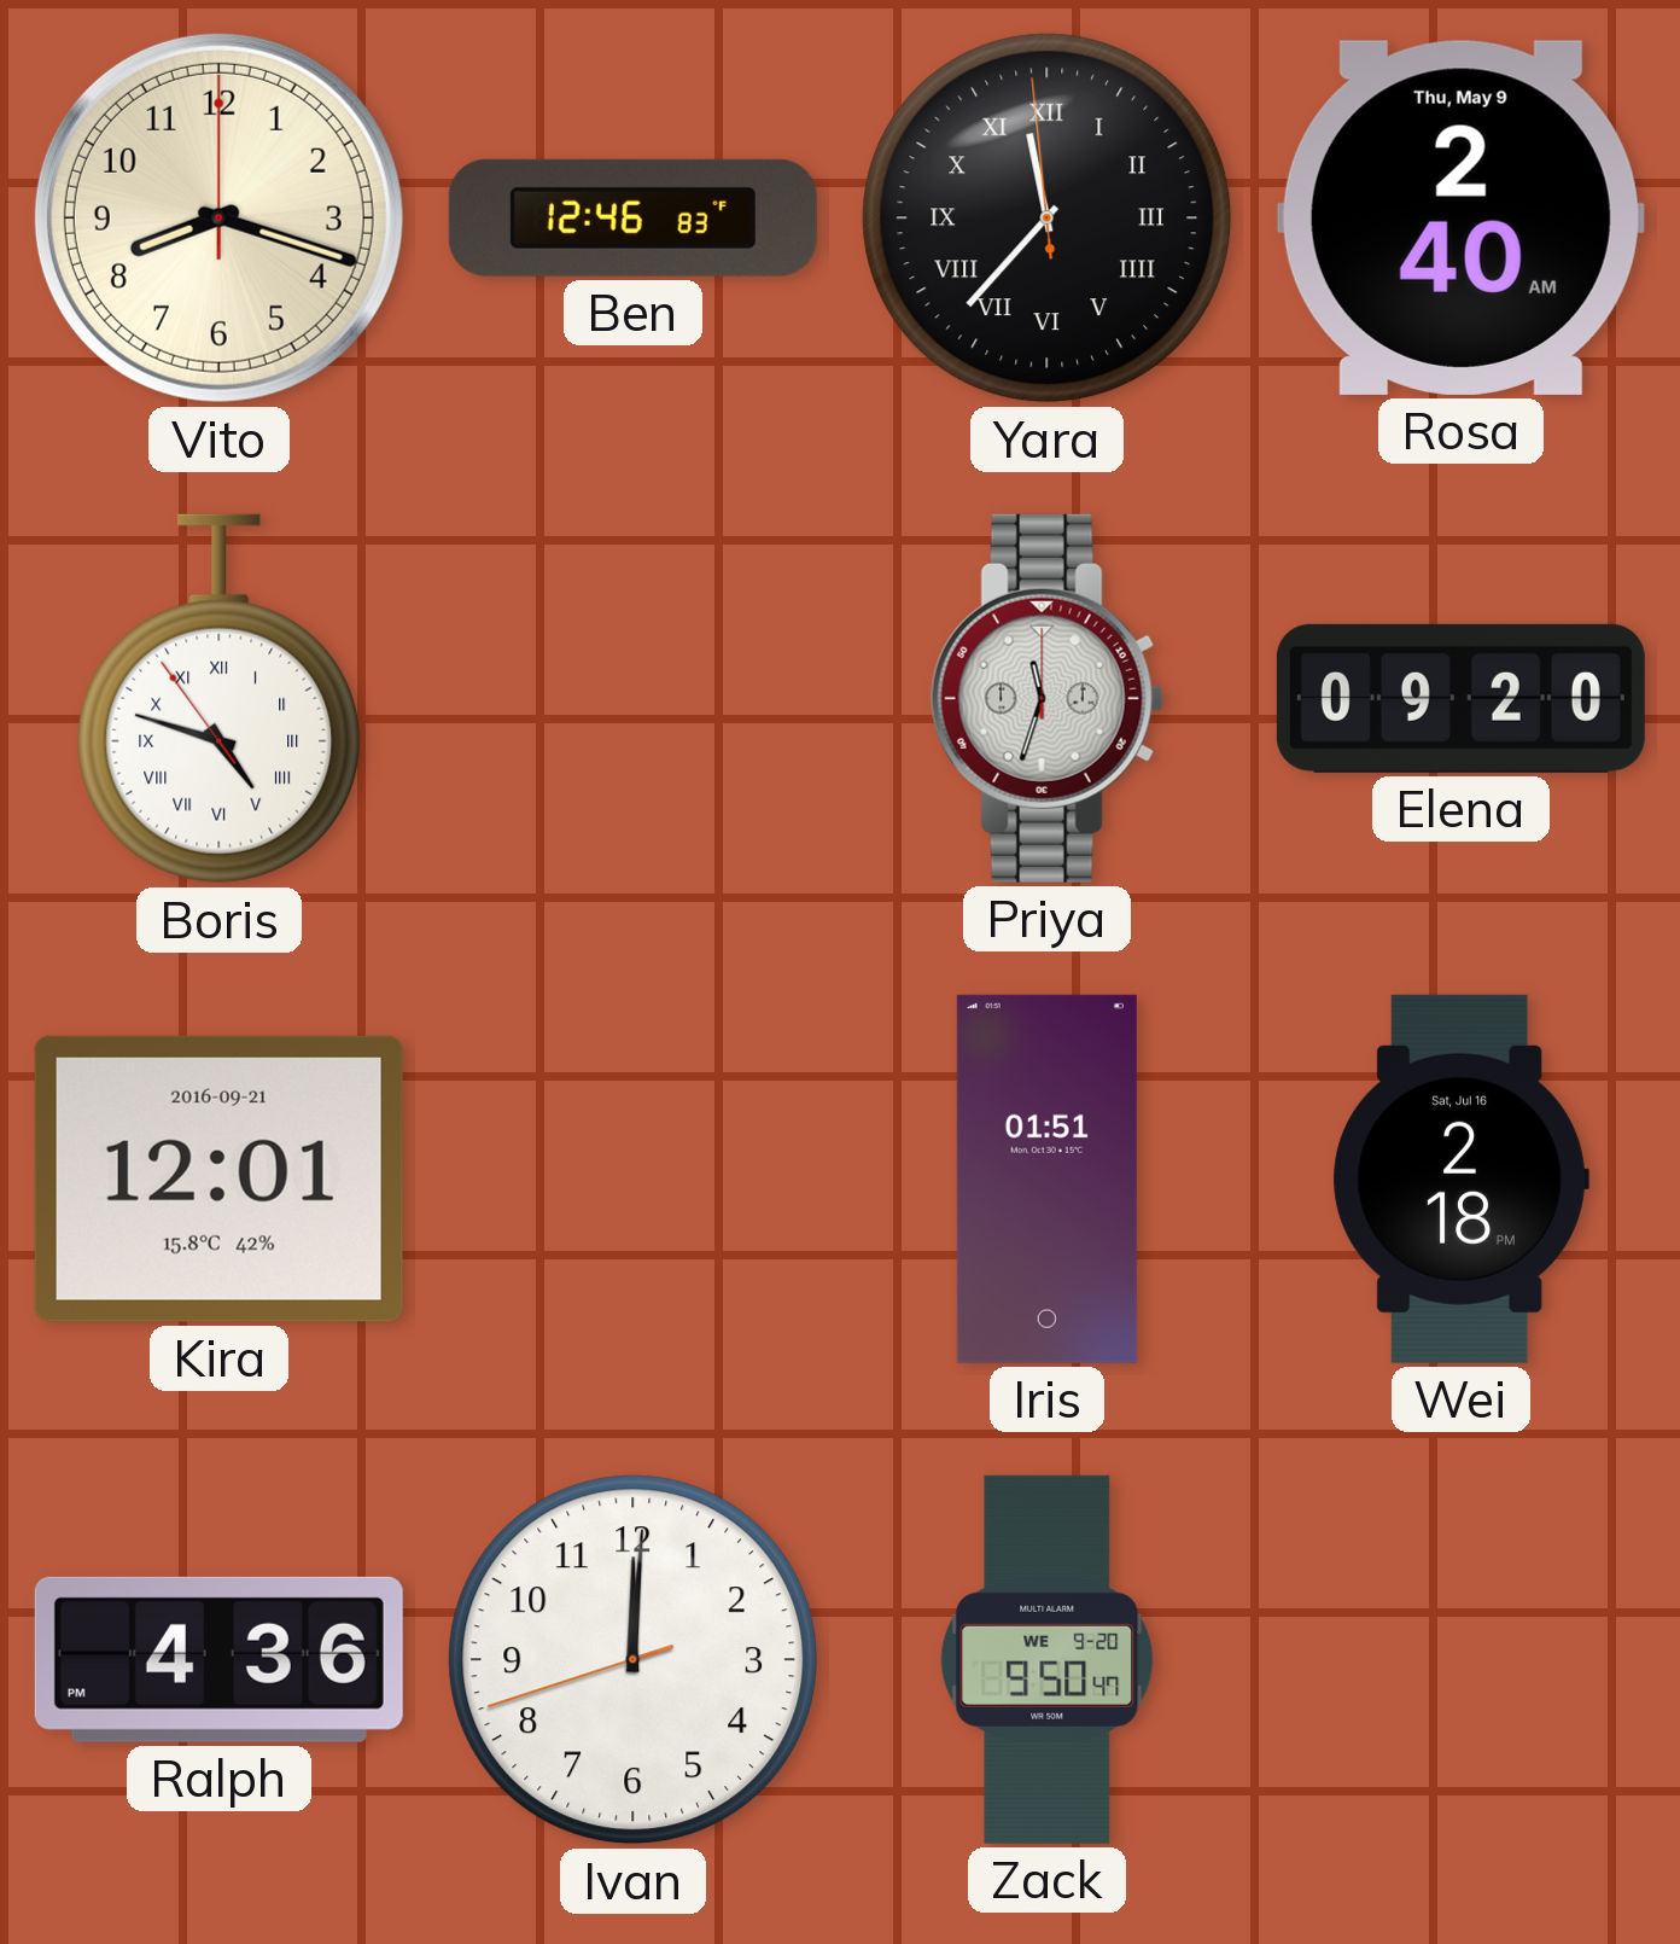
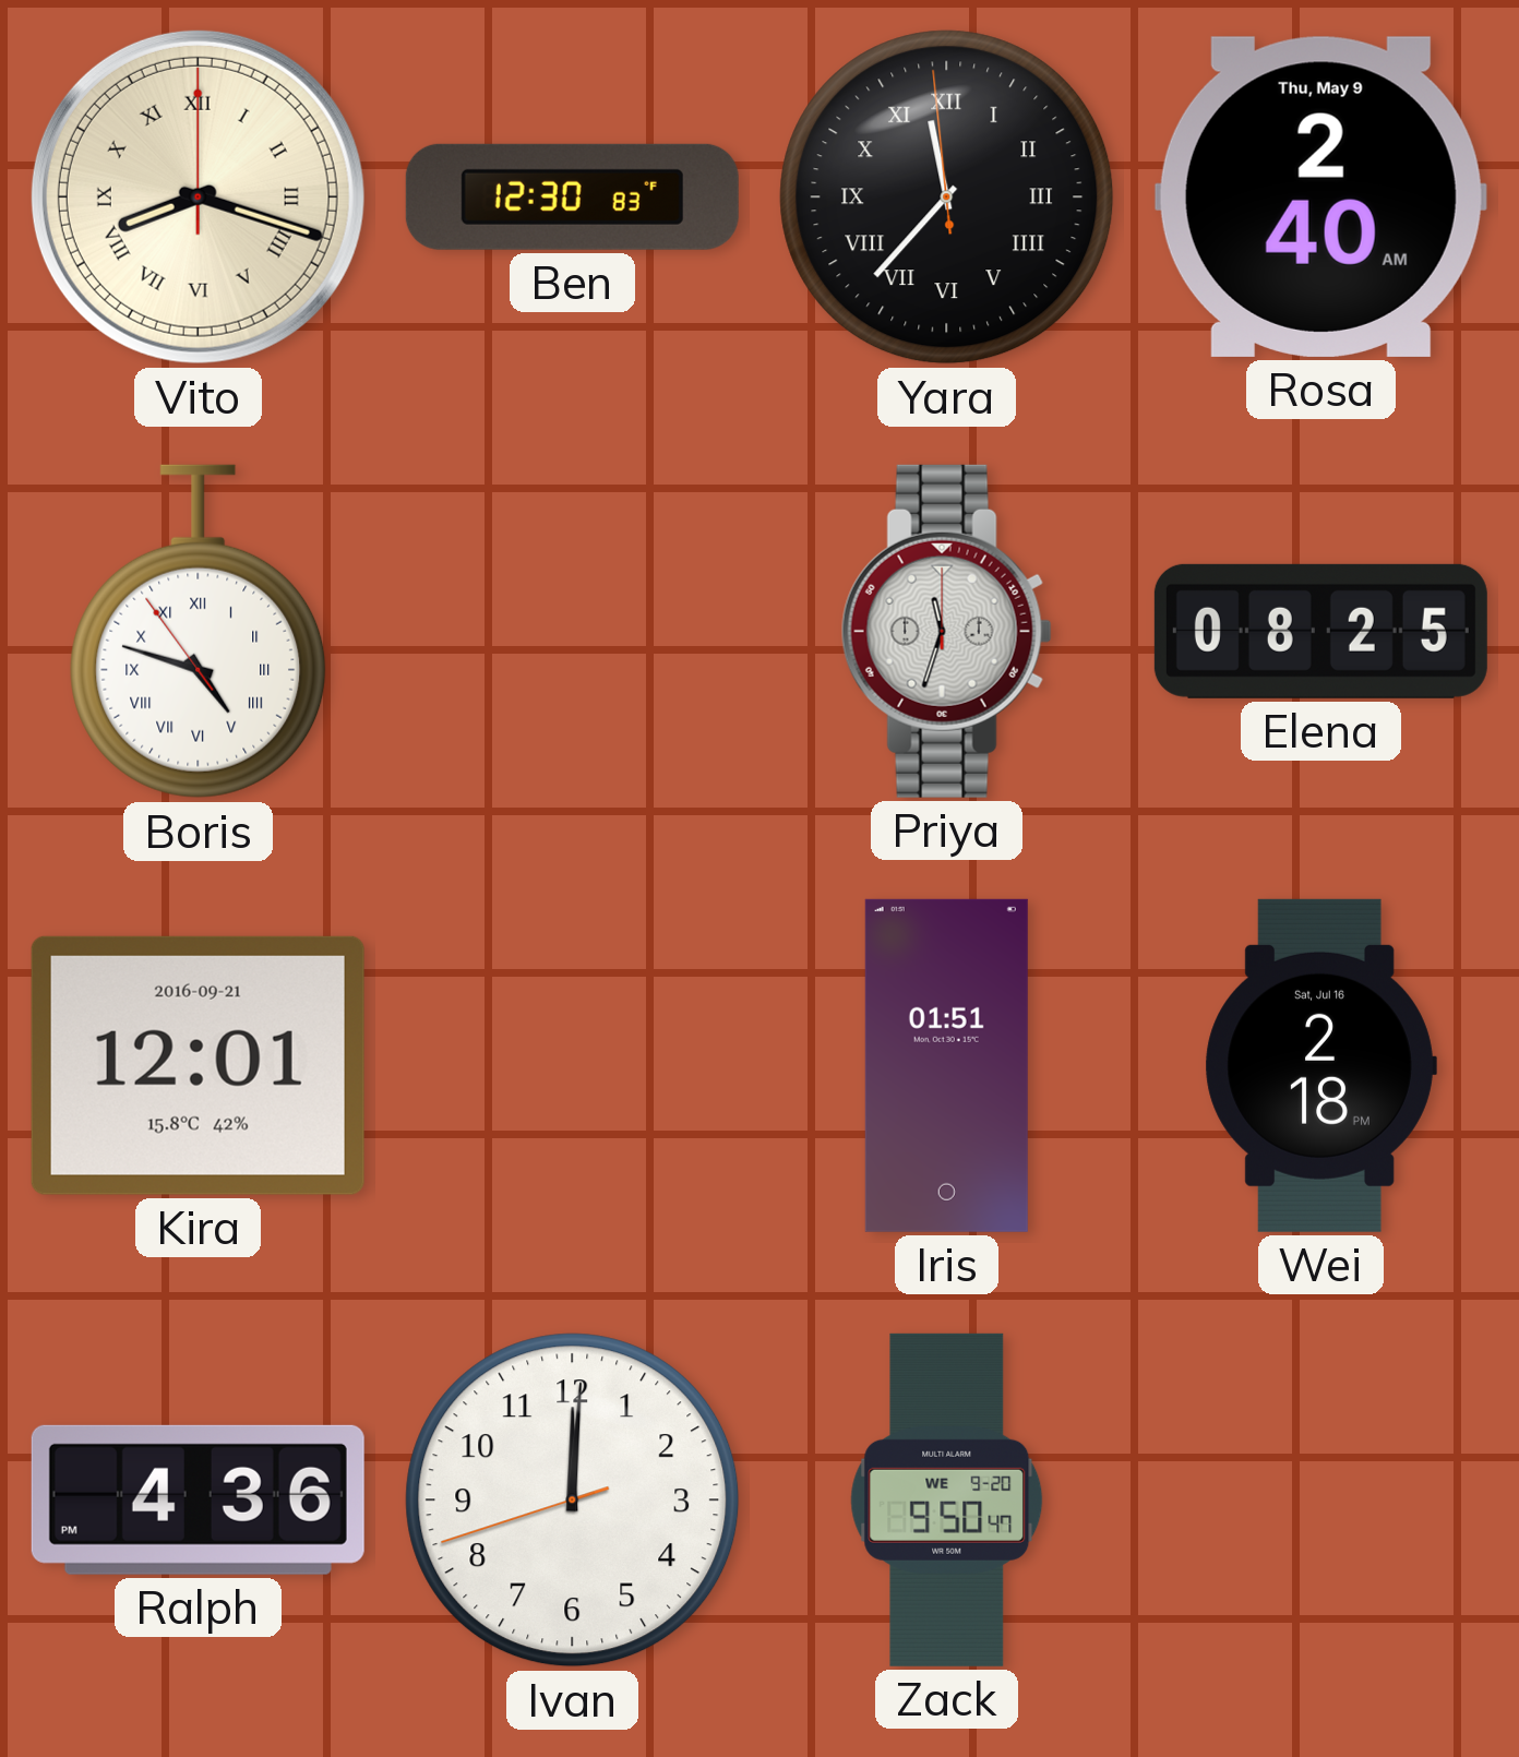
Vito numerals: Arabic -> Roman
Ben: 12:46 -> 12:30
Elena: 09:20 -> 08:25
